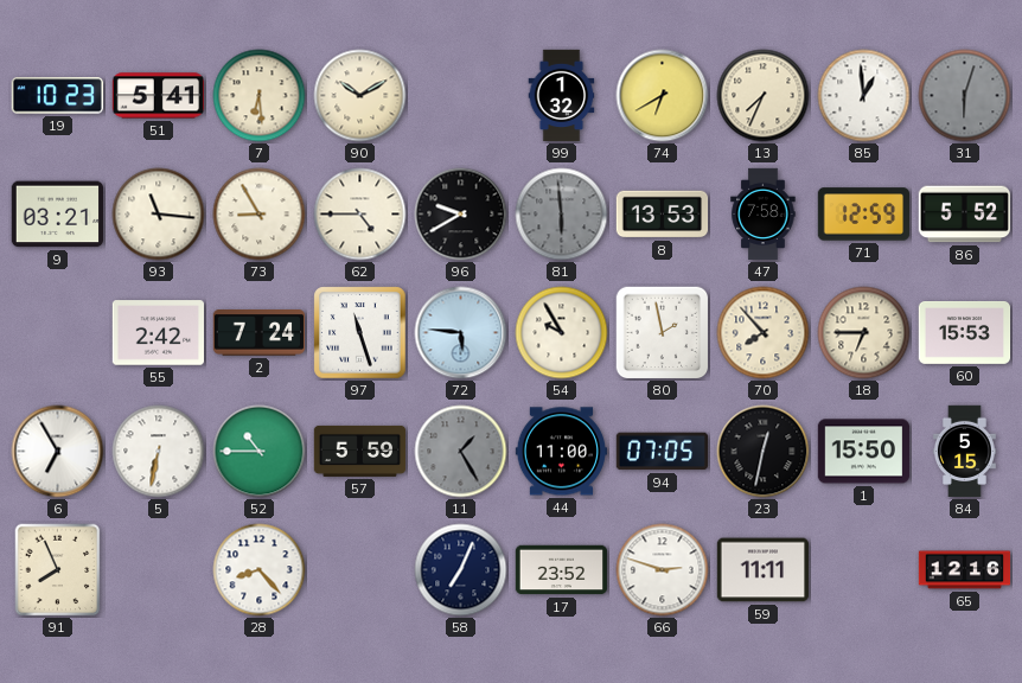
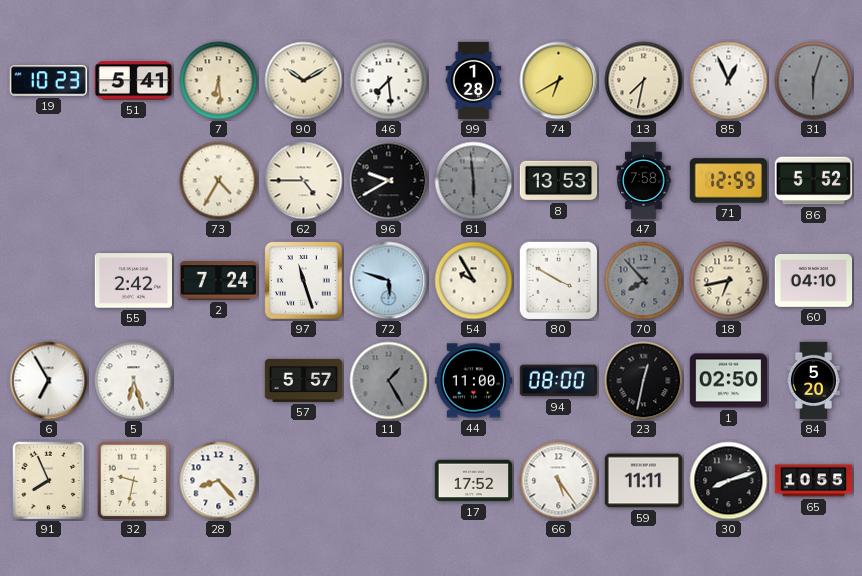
46: none -> 7:29
99: 1:32 -> 1:28
13: 7:34 -> 7:32
85: 12:59 -> 12:56
9: 03:21 -> none
93: 11:16 -> none
73: 8:55 -> 4:35
72: 5:46 -> 5:48
80: 1:58 -> 3:50
70 dial: cream -> grey
18: 6:45 -> 6:43
60: 15:53 -> 04:10
5: 6:32 -> 6:27
52: 10:45 -> none
57: 5:59 -> 5:57
94: 07:05 -> 08:00
1: 15:50 -> 02:50
84: 5:15 -> 5:20
32: none -> 9:32
58: 7:04 -> none
17: 23:52 -> 17:52
66: 2:48 -> 5:24
30: none -> 8:12
65: 12:16 -> 10:55
